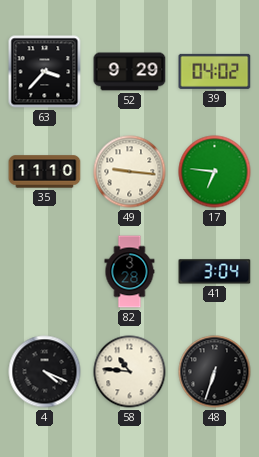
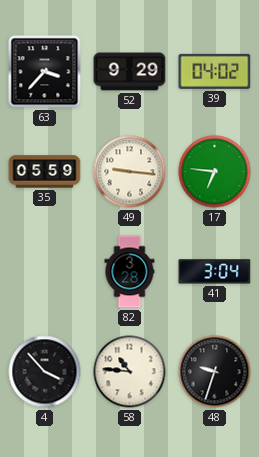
35: 11:10 -> 05:59
4: 4:19 -> 3:53
48: 6:33 -> 9:33
